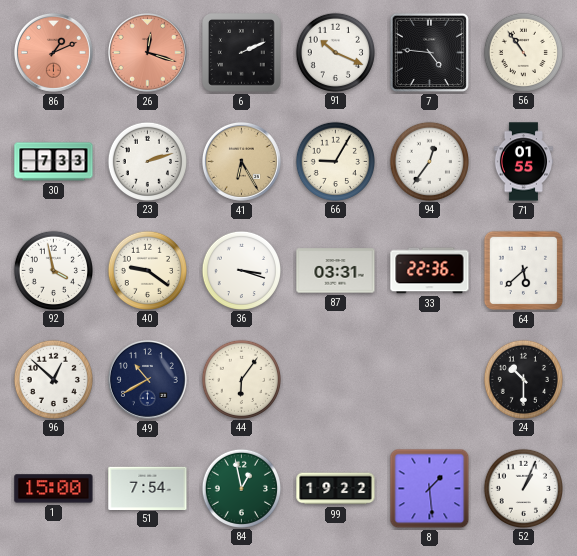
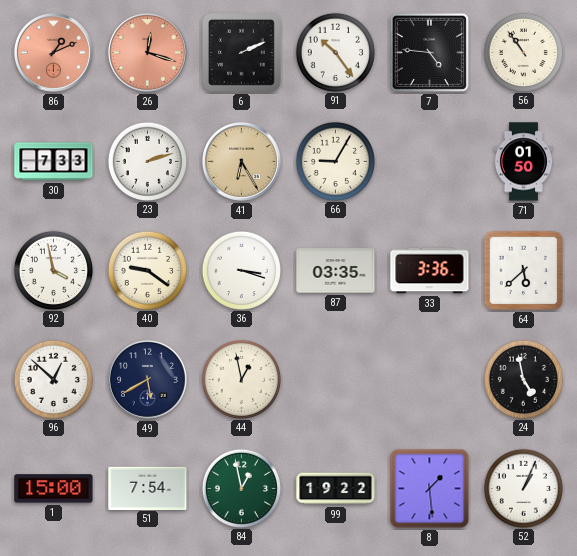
91: 10:19 -> 10:24
94: 12:36 -> none
71: 01:55 -> 01:50
87: 03:31 -> 03:35
33: 22:36 -> 3:36
49: 10:40 -> 5:40
44: 6:06 -> 12:58
24: 10:30 -> 4:58
